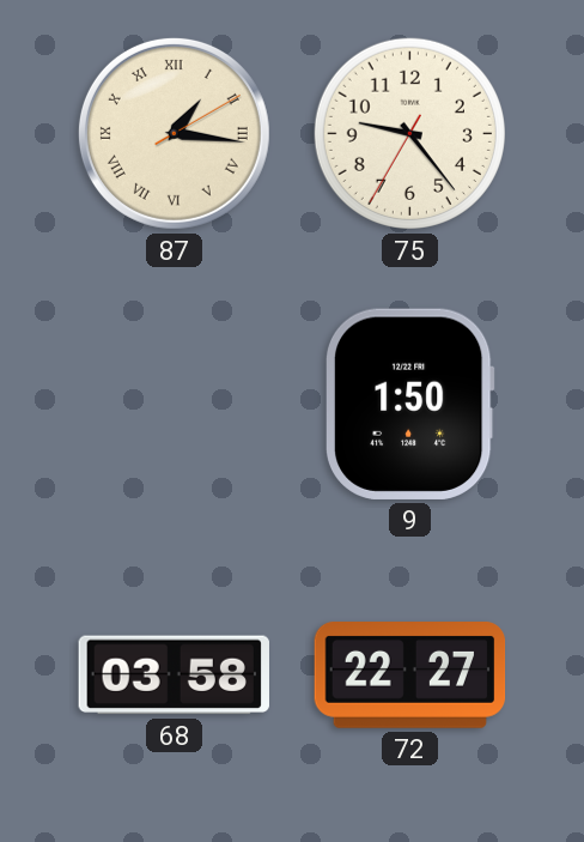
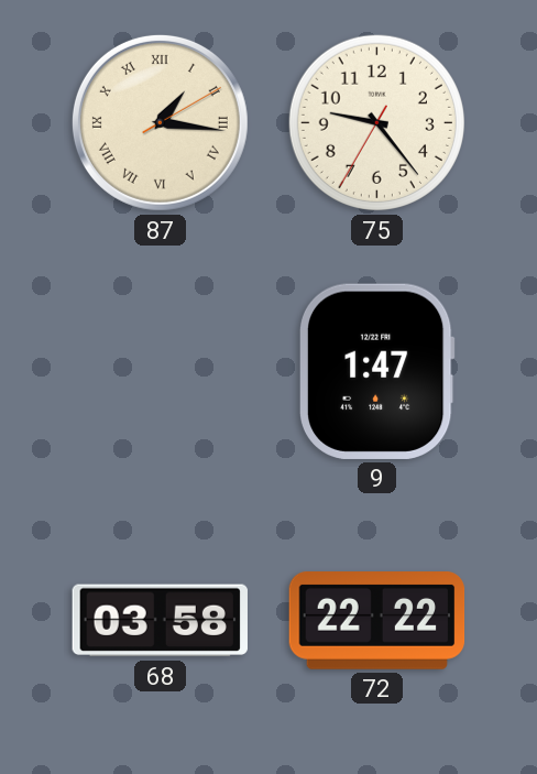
9: 1:50 -> 1:47
72: 22:27 -> 22:22
